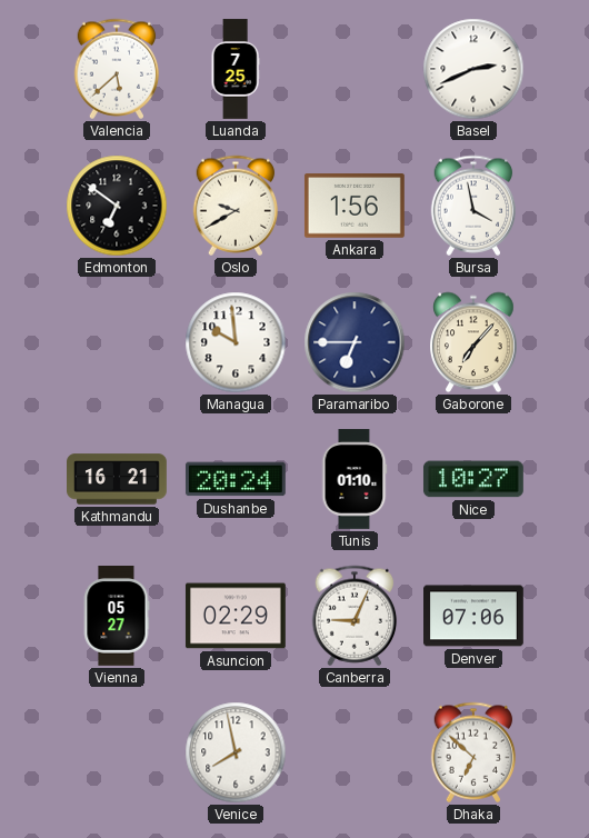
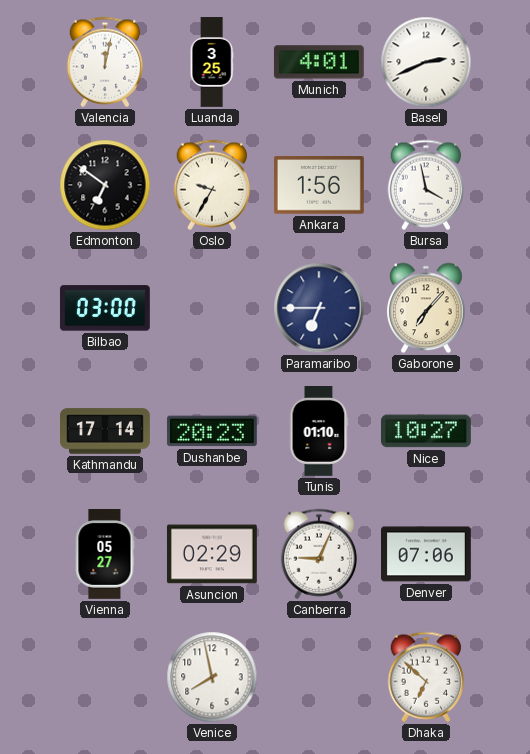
Valencia: 5:38 -> 12:02
Luanda: 7:25 -> 3:25
Munich: none -> 4:01
Oslo: 9:40 -> 9:35
Bilbao: none -> 03:00
Managua: 9:59 -> none
Kathmandu: 16:21 -> 17:14
Dushanbe: 20:24 -> 20:23
